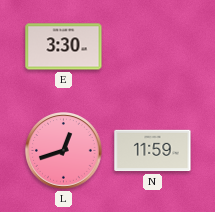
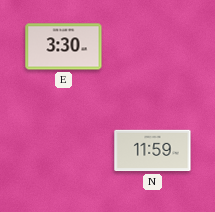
L: 12:42 -> none
